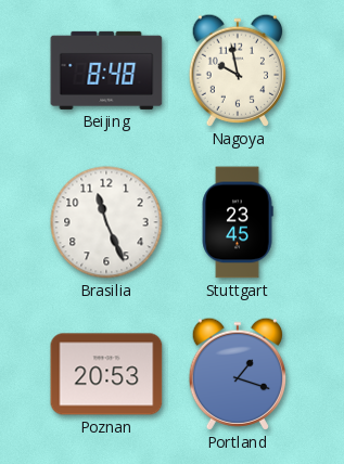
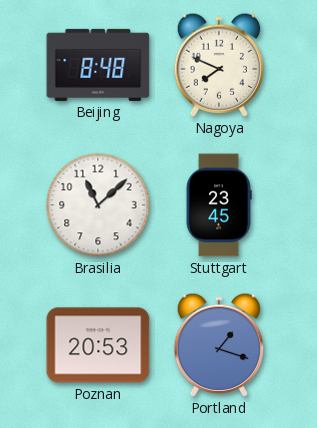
Nagoya: 9:58 -> 7:49
Brasilia: 11:26 -> 11:08
